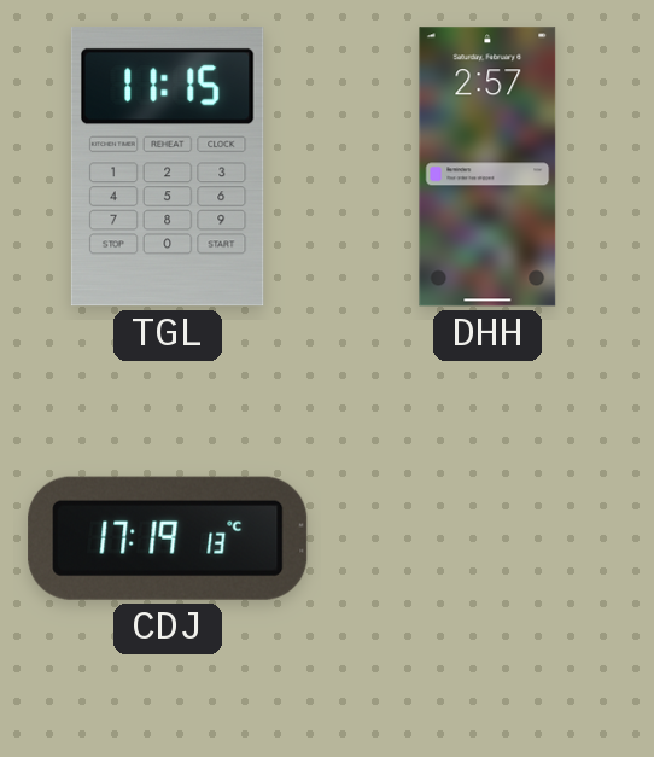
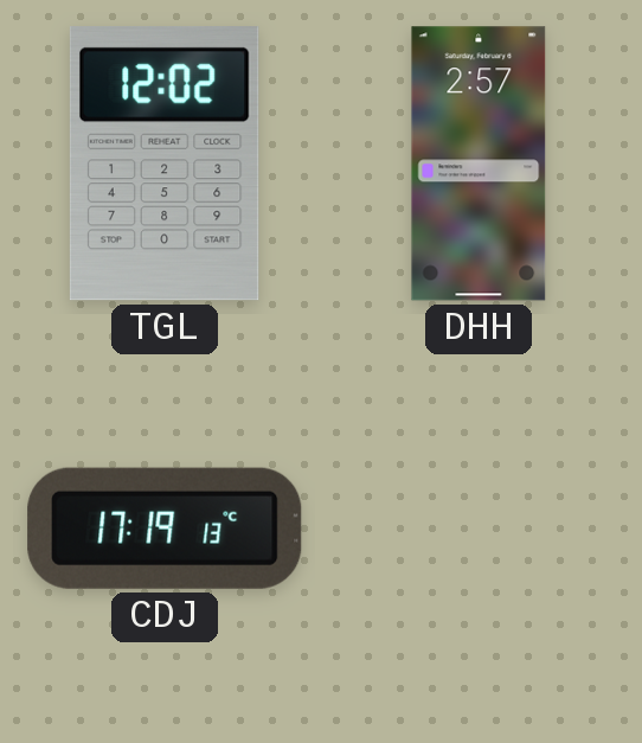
TGL: 11:15 -> 12:02
